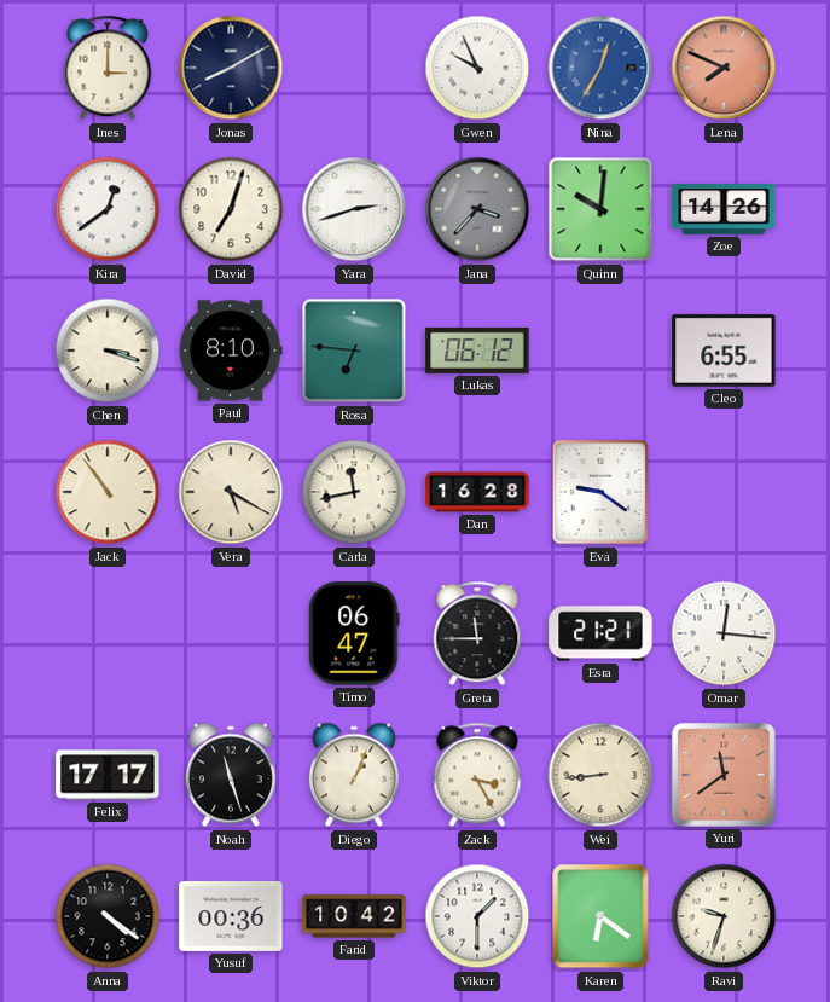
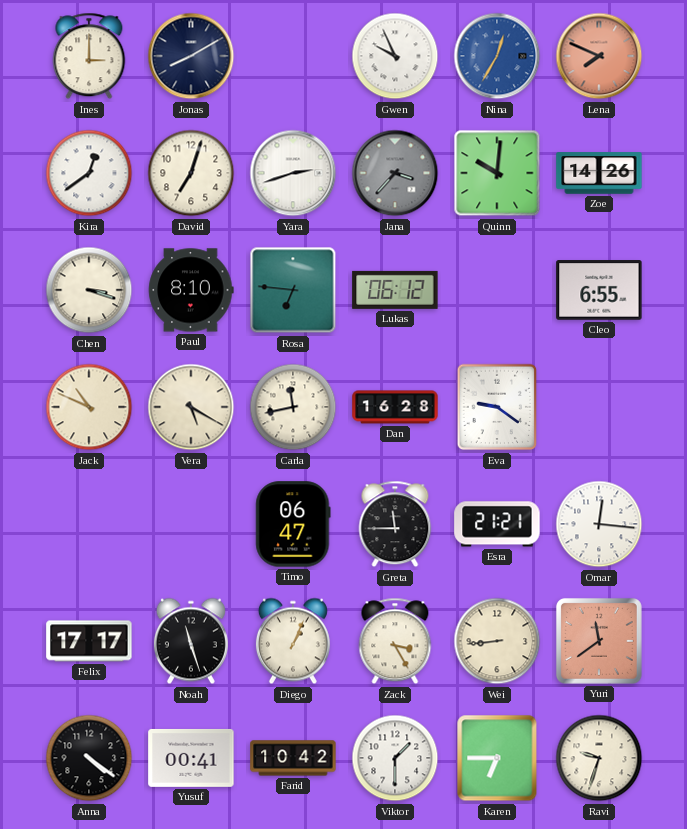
Jack: 10:54 -> 10:49
Yusuf: 00:36 -> 00:41
Karen: 6:21 -> 6:45
